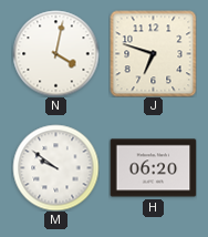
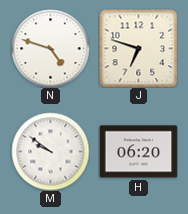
N: 4:02 -> 4:48
